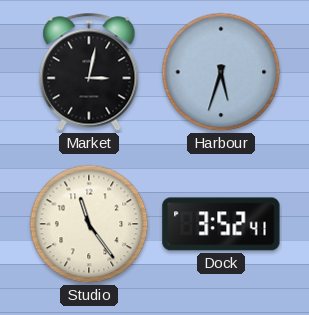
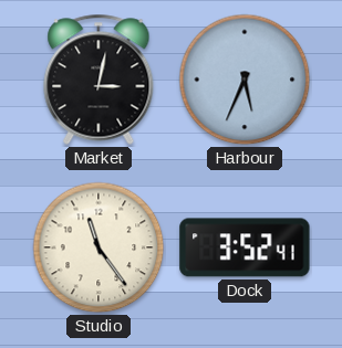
Harbour: 5:33 -> 5:34
